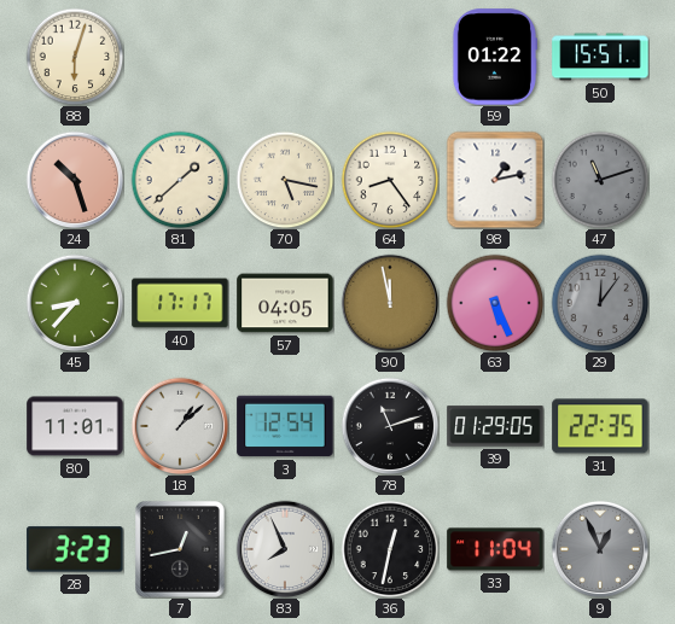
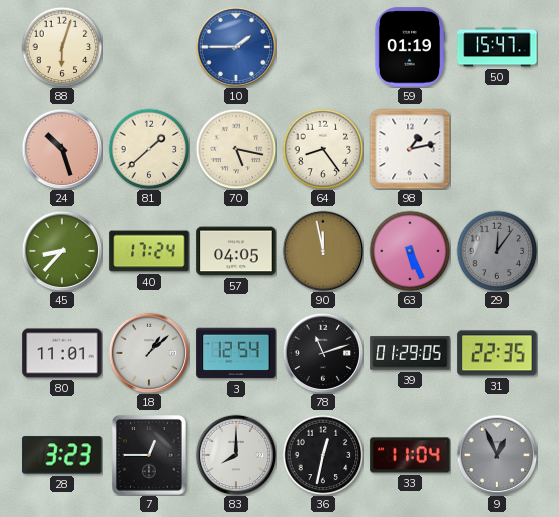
10: none -> 1:45
59: 01:22 -> 01:19
50: 15:51 -> 15:47
47: 11:12 -> none
40: 17:17 -> 17:24
7: 12:43 -> 12:45
83: 7:56 -> 8:00
